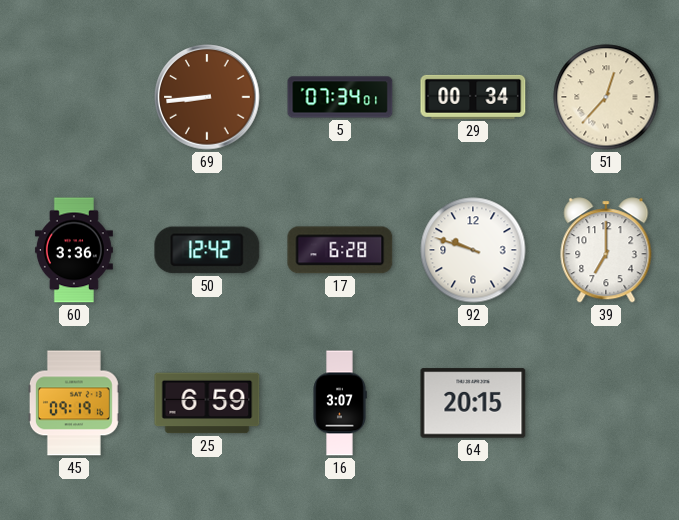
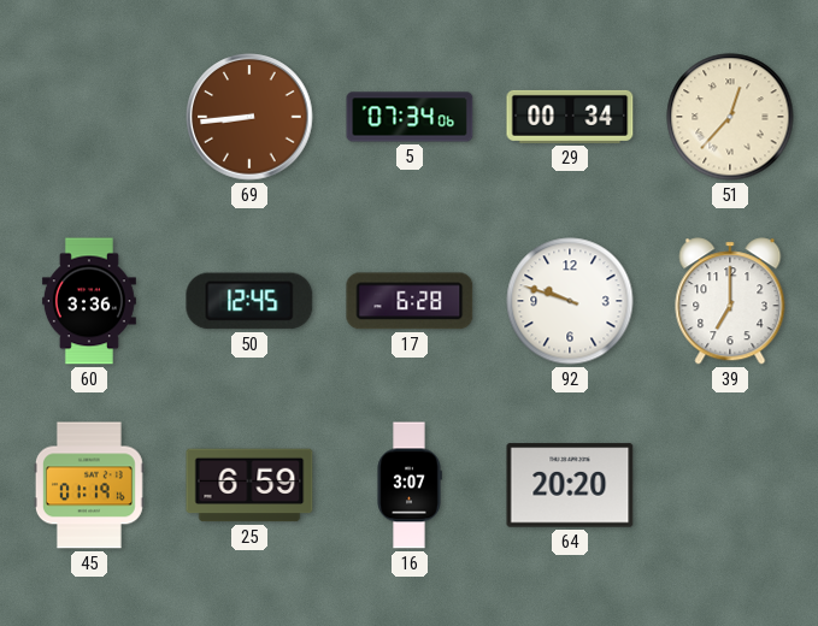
5: 07:34:01 -> 07:34:06
50: 12:42 -> 12:45
45: 09:19 -> 01:19
64: 20:15 -> 20:20
